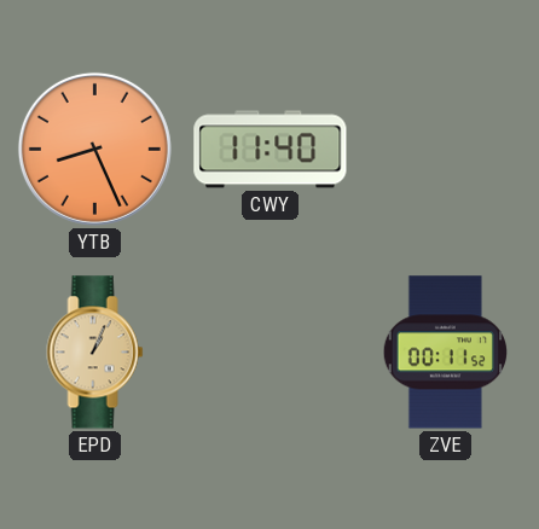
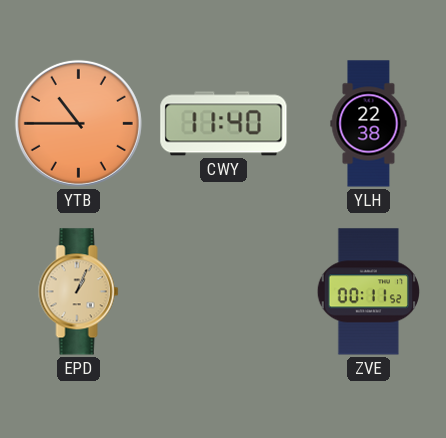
YTB: 8:26 -> 10:45
YLH: none -> 22:38
